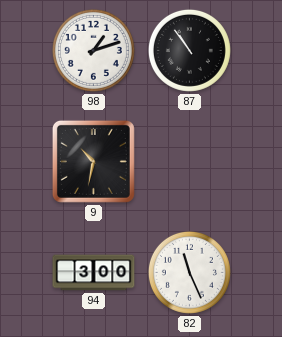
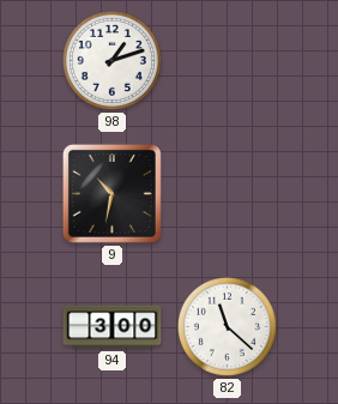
87: 10:54 -> none
82: 11:26 -> 11:22
